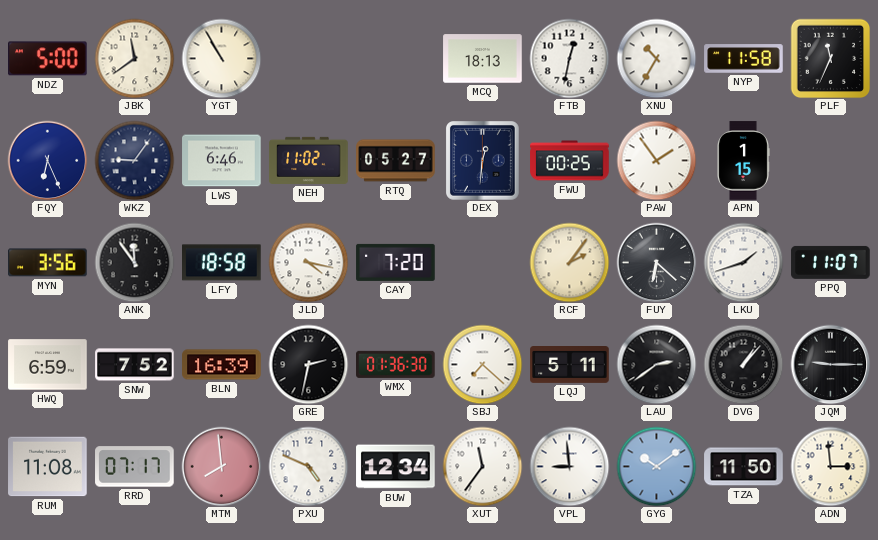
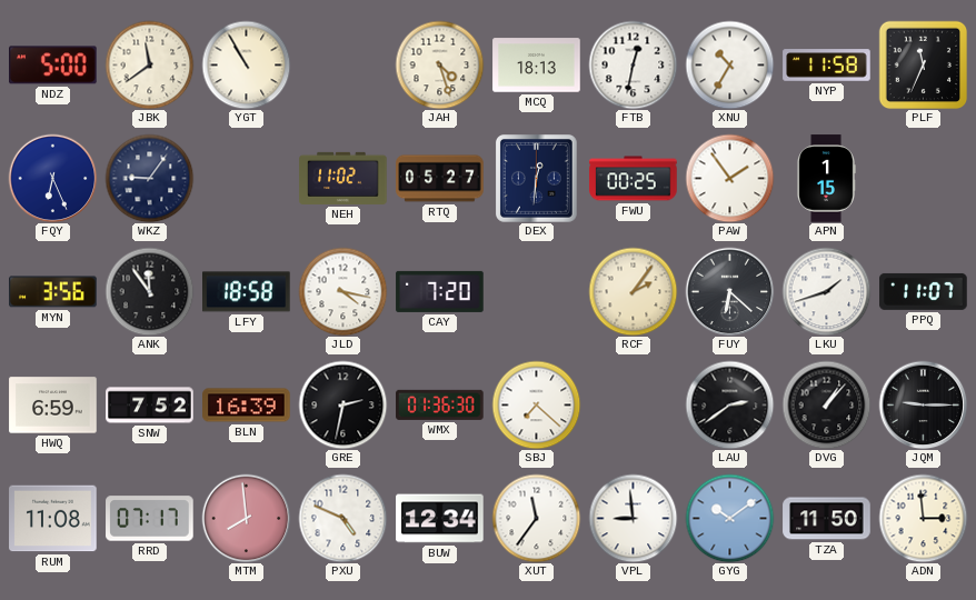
JAH: none -> 4:27
LWS: 6:46 -> none
LQJ: 5:11 -> none
